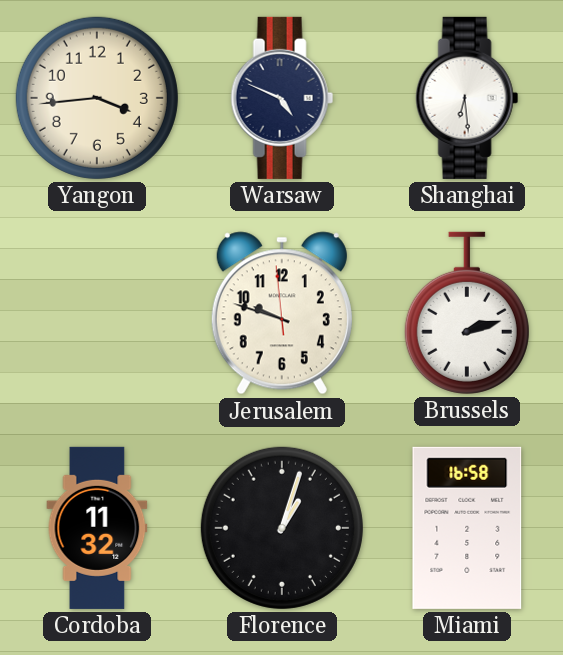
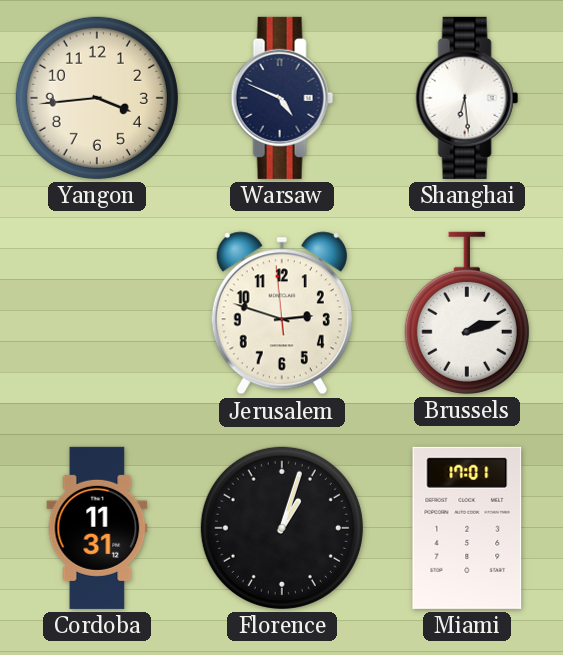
Jerusalem: 9:47 -> 2:47
Cordoba: 11:32 -> 11:31
Miami: 16:58 -> 17:01
